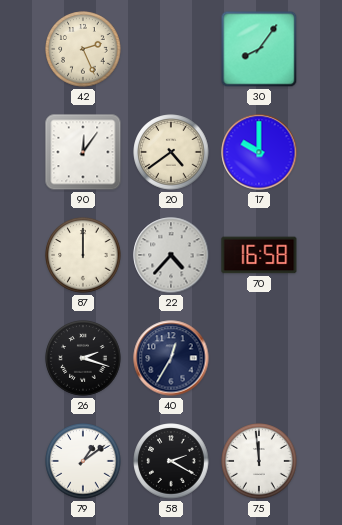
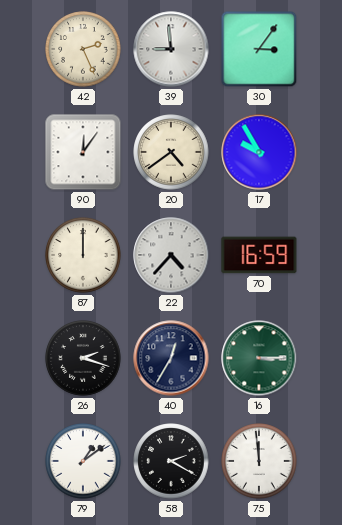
39: none -> 8:59
30: 8:06 -> 3:06
17: 10:00 -> 9:55
70: 16:58 -> 16:59
16: none -> 3:15
